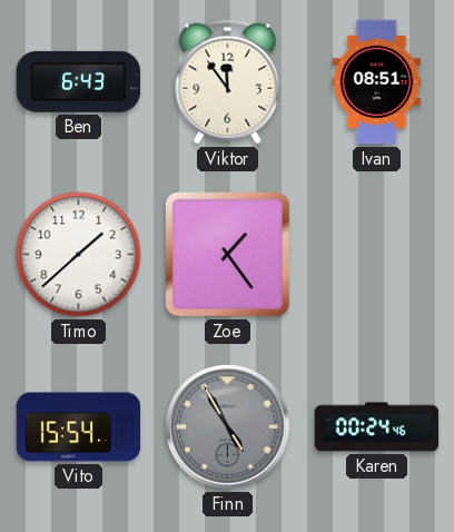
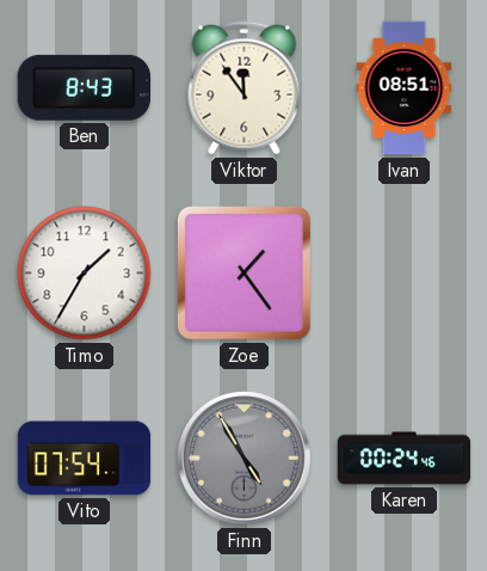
Ben: 6:43 -> 8:43
Timo: 1:38 -> 1:35
Vito: 15:54 -> 07:54
